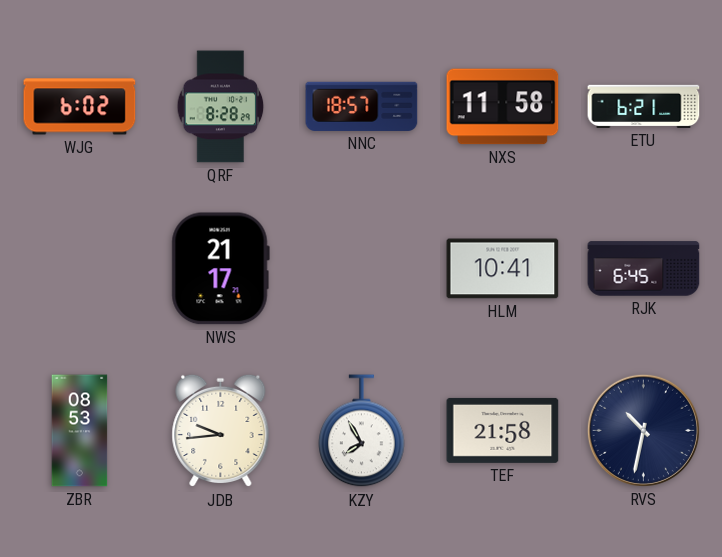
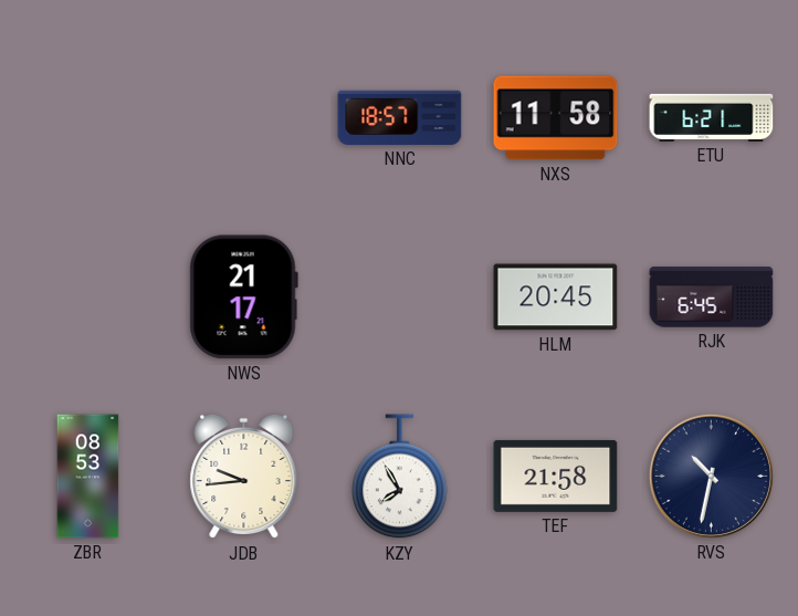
WJG: 6:02 -> none
QRF: 8:28 -> none
HLM: 10:41 -> 20:45
